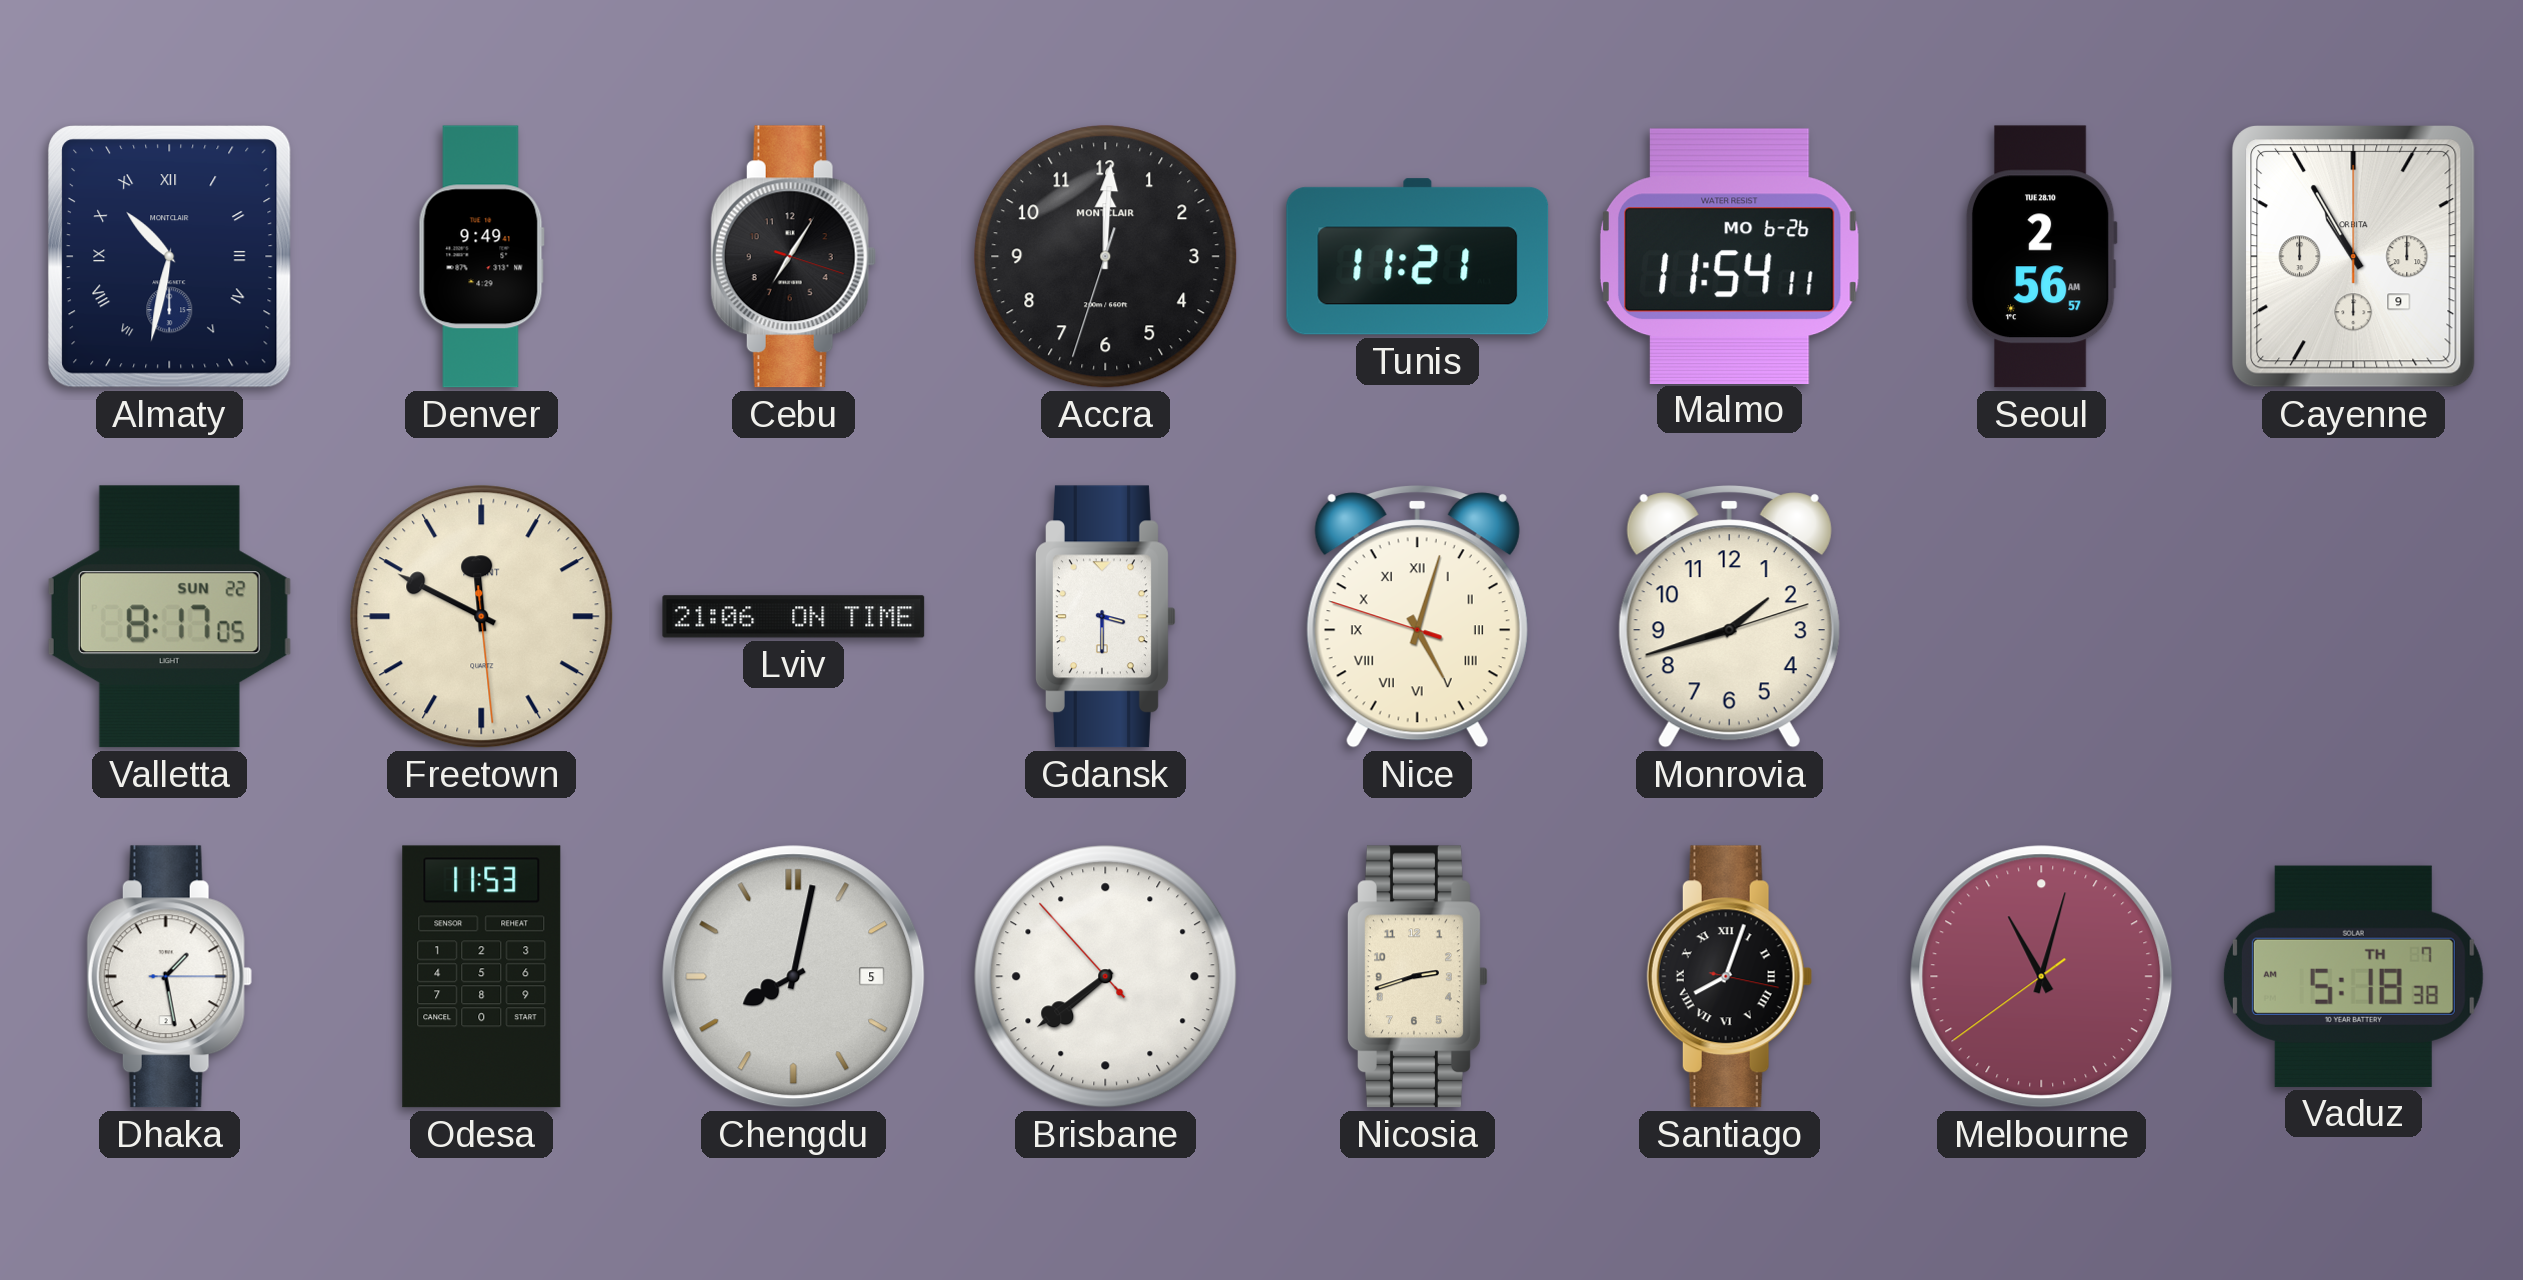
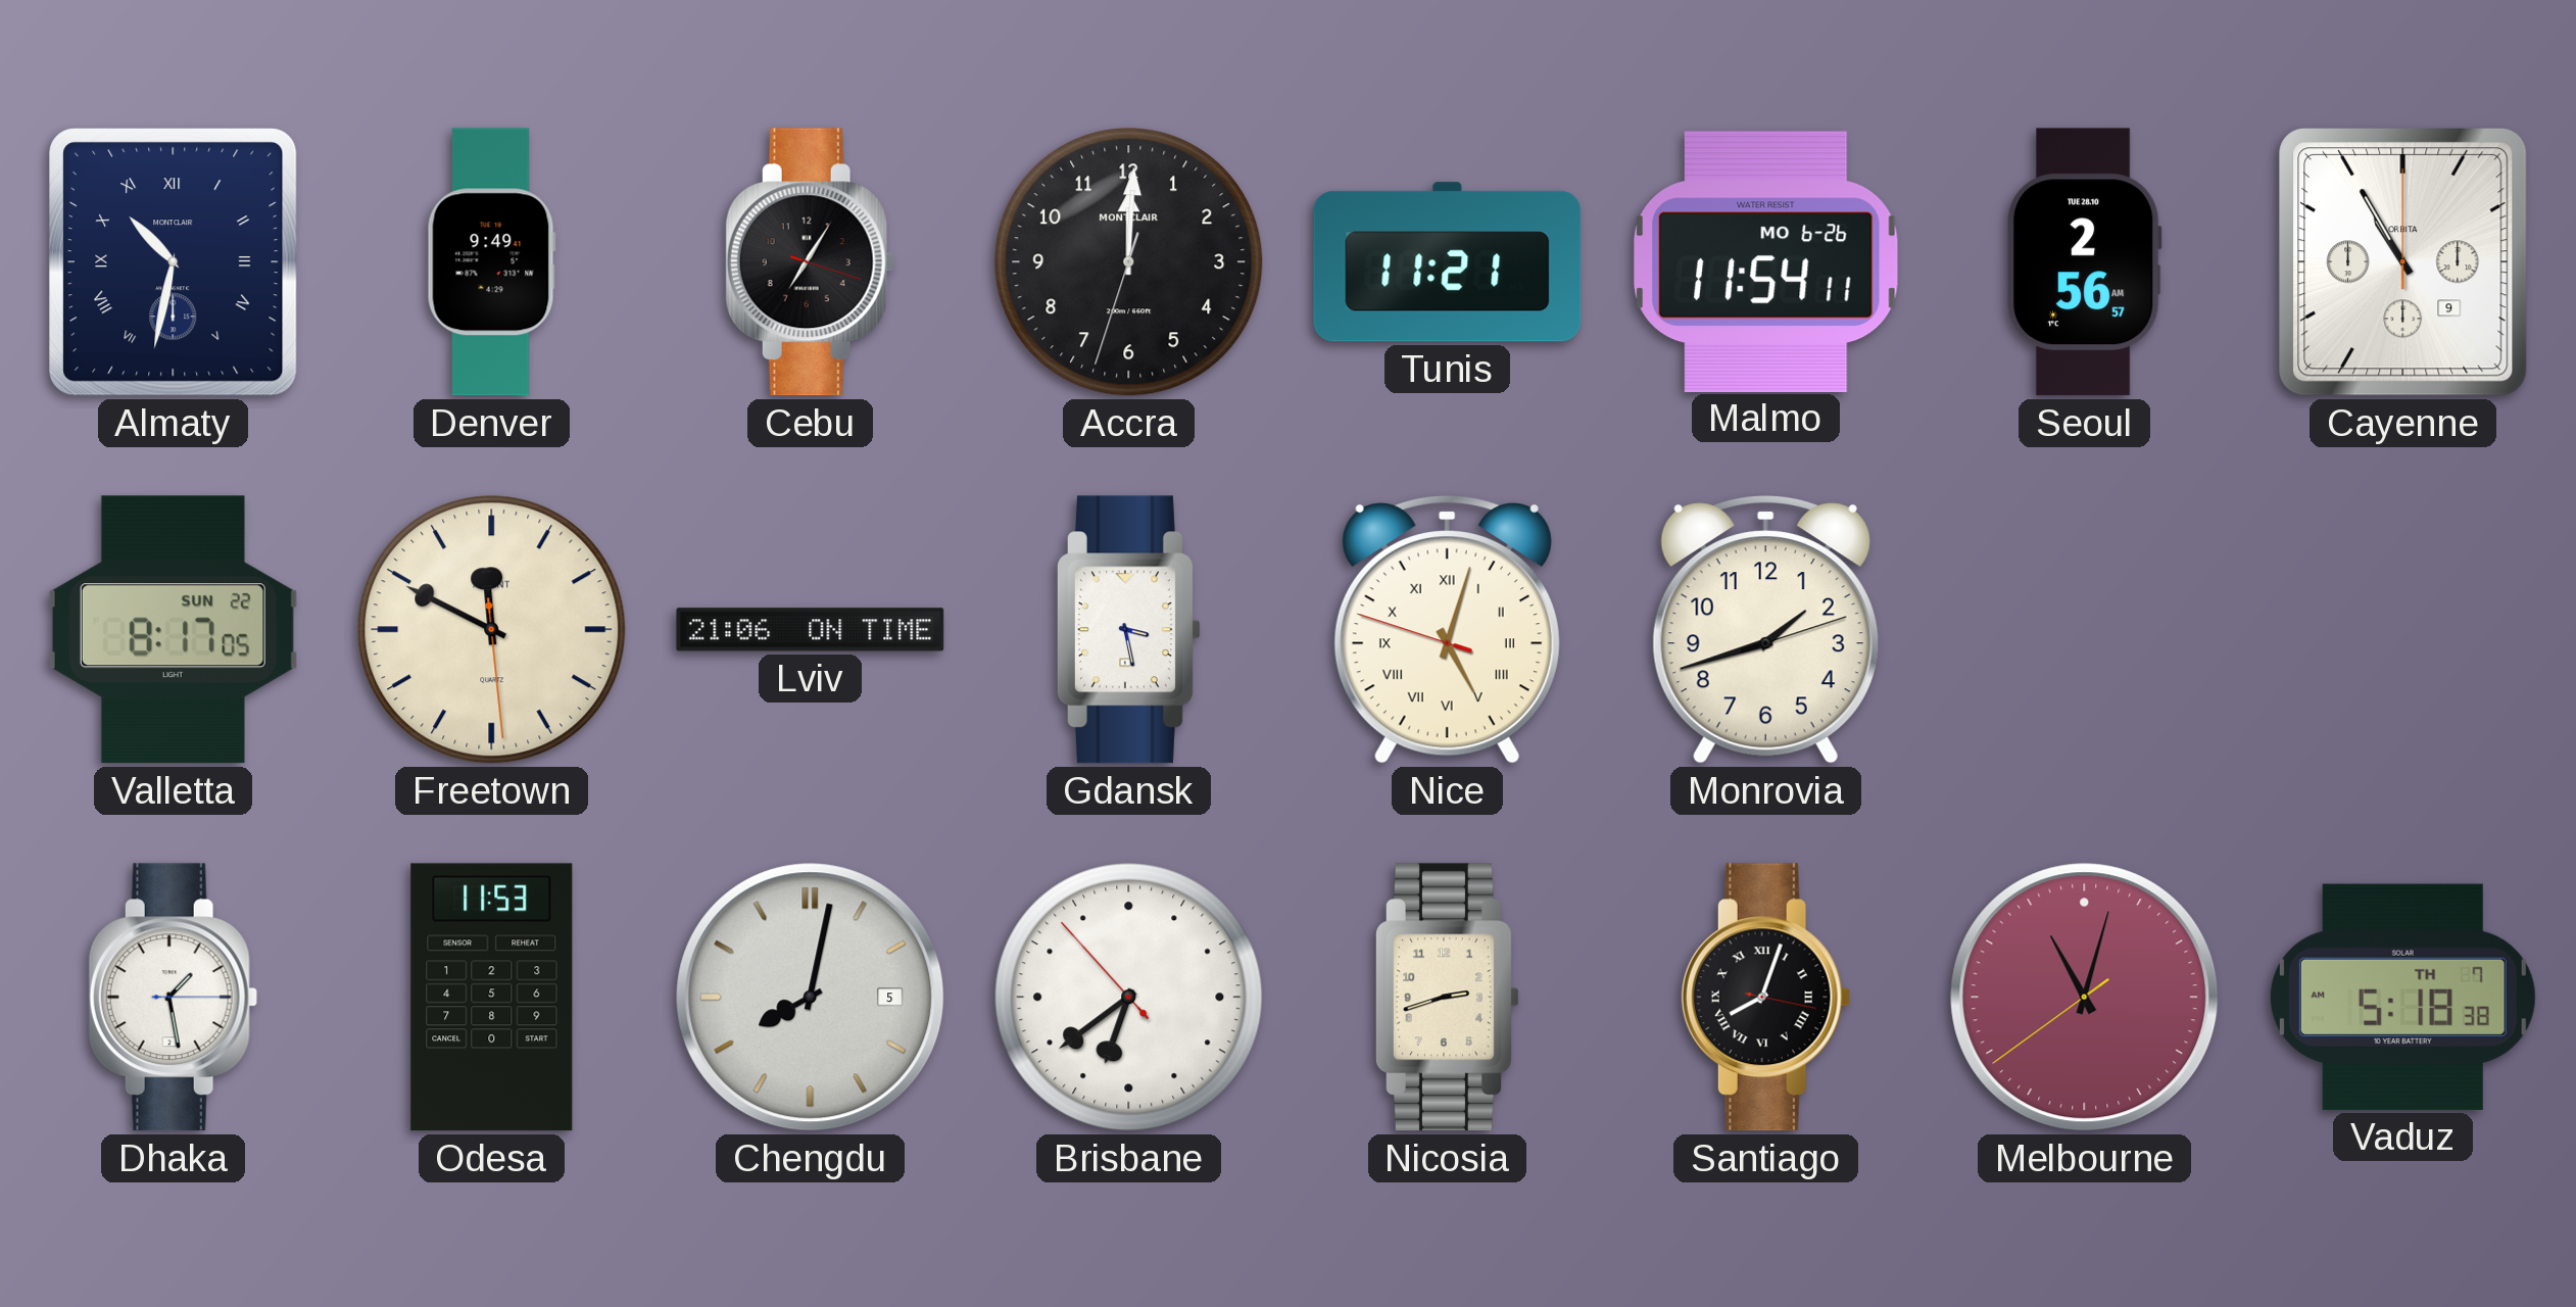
Gdansk: 3:30 -> 3:28
Brisbane: 7:38 -> 6:38
